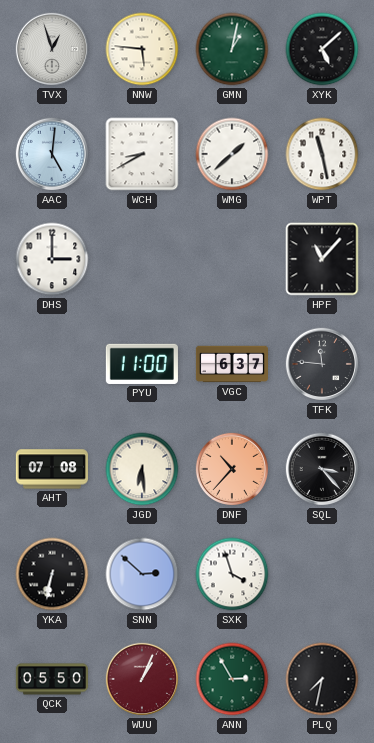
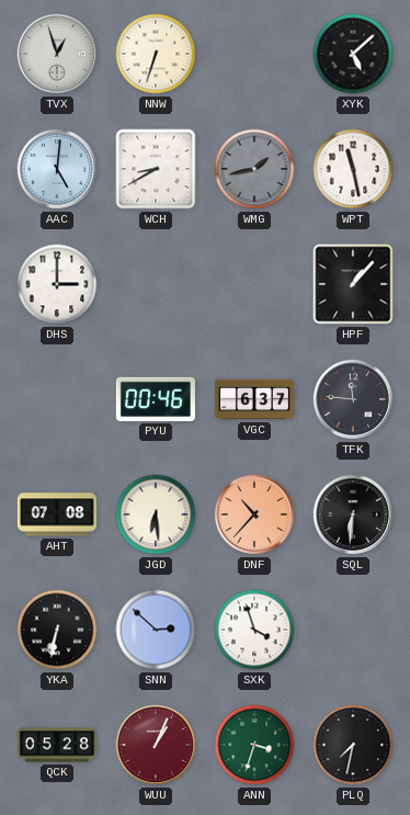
NNW: 5:46 -> 6:33
GMN: 1:02 -> none
WMG: 1:38 -> 1:43
WMG dial: white -> grey
HPF: 11:07 -> 1:07
PYU: 11:00 -> 00:46
SQL: 3:23 -> 6:31
QCK: 05:50 -> 05:28
ANN: 2:55 -> 3:33
